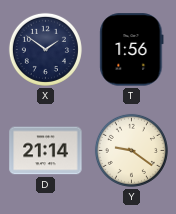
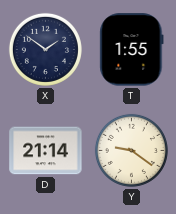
T: 1:56 -> 1:55
